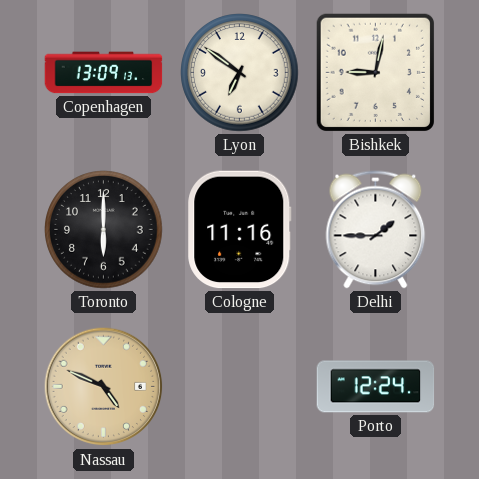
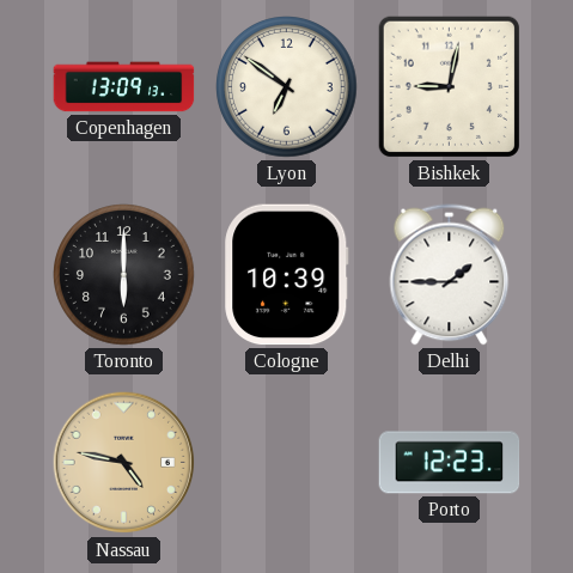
Cologne: 11:16 -> 10:39
Nassau: 4:49 -> 4:47
Porto: 12:24 -> 12:23
